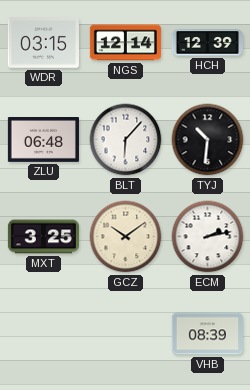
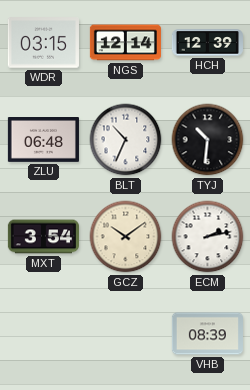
BLT: 6:07 -> 10:34
MXT: 3:25 -> 3:54
